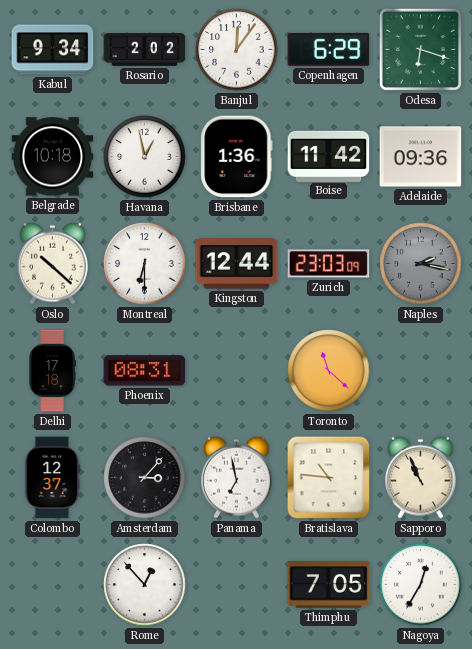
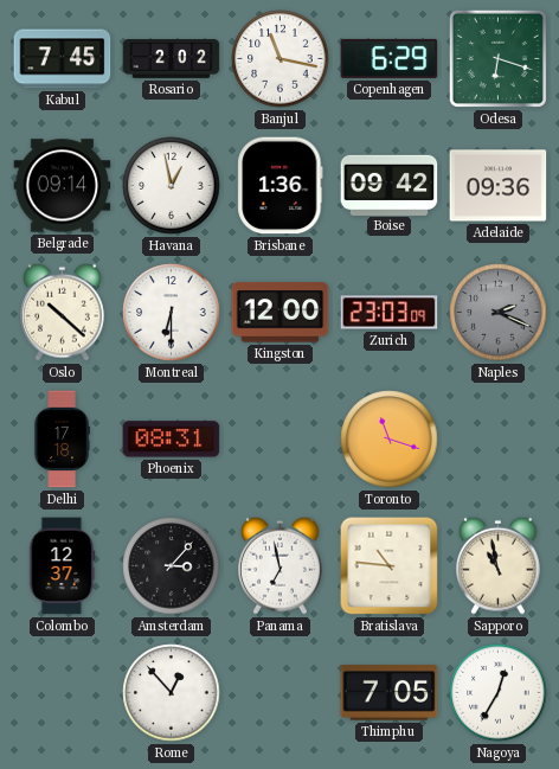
Kabul: 9:34 -> 7:45
Banjul: 12:06 -> 11:17
Belgrade: 10:18 -> 09:14
Boise: 11:42 -> 09:42
Kingston: 12:44 -> 12:00
Naples: 2:17 -> 2:19
Toronto: 11:22 -> 11:18
Sapporo: 10:56 -> 10:58
